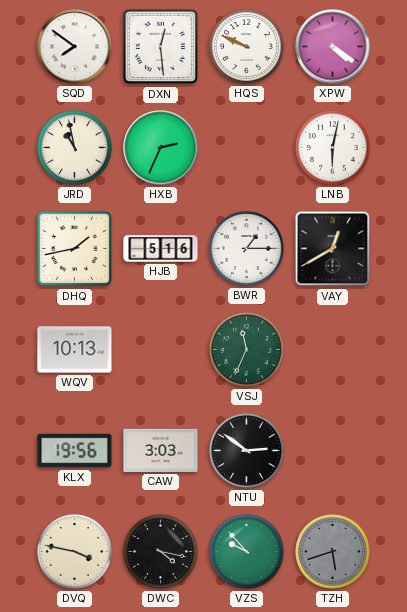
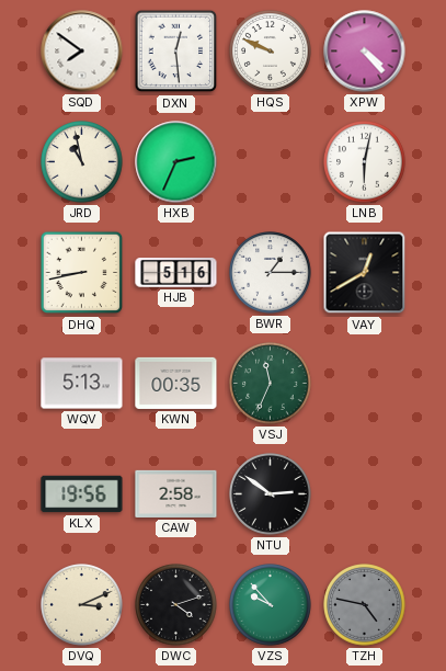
XPW: 4:21 -> 4:23
DHQ: 1:43 -> 8:43
WQV: 10:13 -> 5:13
KWN: none -> 00:35
CAW: 3:03 -> 2:58
DVQ: 3:47 -> 3:11
DWC: 4:17 -> 4:12
TZH: 5:42 -> 4:47
